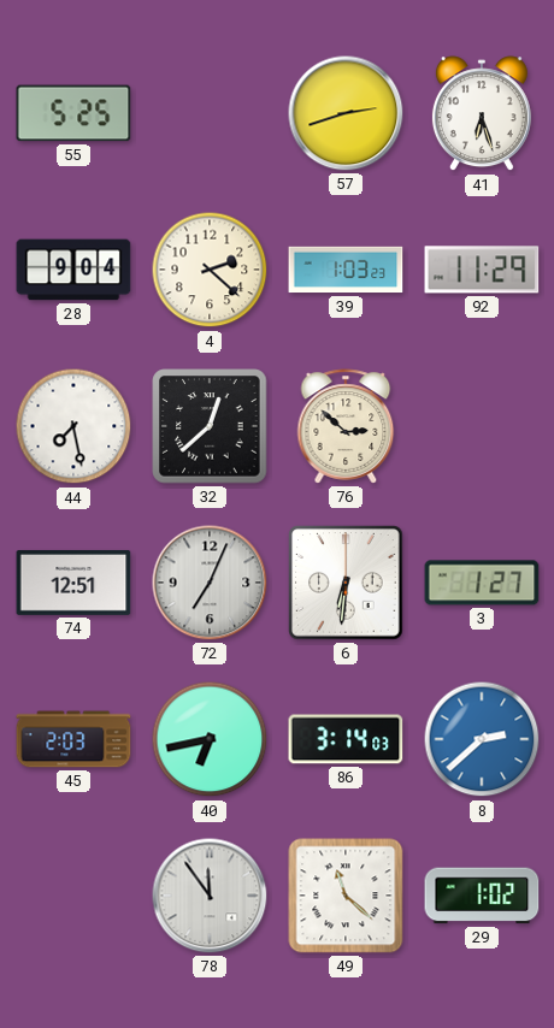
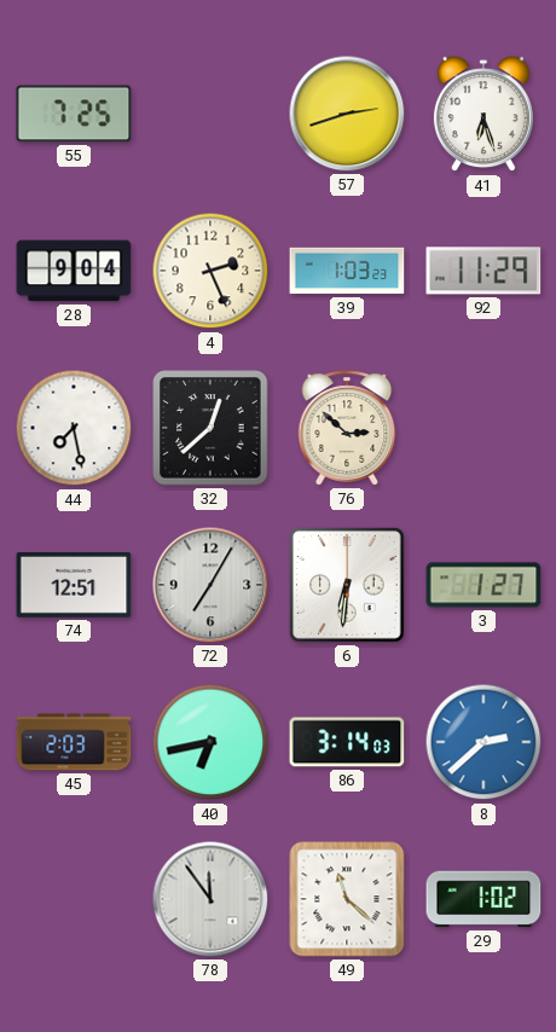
55: 5:25 -> 7:25
4: 2:22 -> 2:26
72: 7:04 -> 7:05
